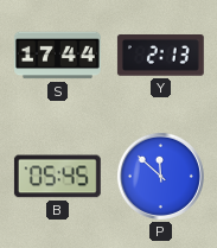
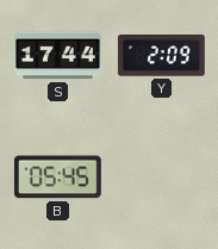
Y: 2:13 -> 2:09
P: 11:52 -> none
